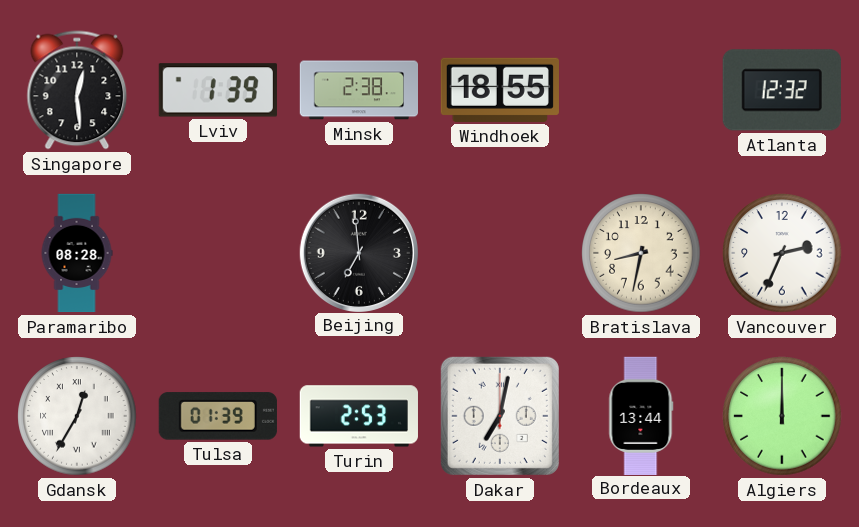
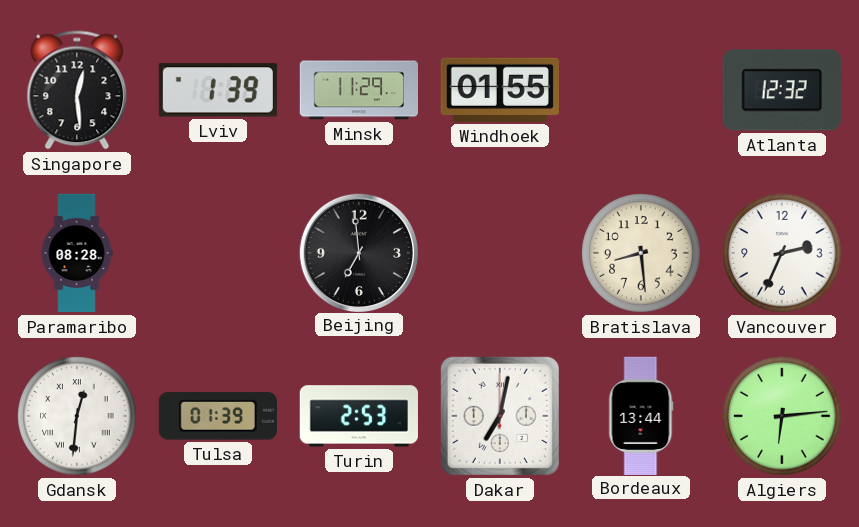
Minsk: 2:38 -> 11:29
Windhoek: 18:55 -> 01:55
Bratislava: 8:32 -> 8:29
Gdansk: 12:35 -> 12:31
Algiers: 12:00 -> 6:14
